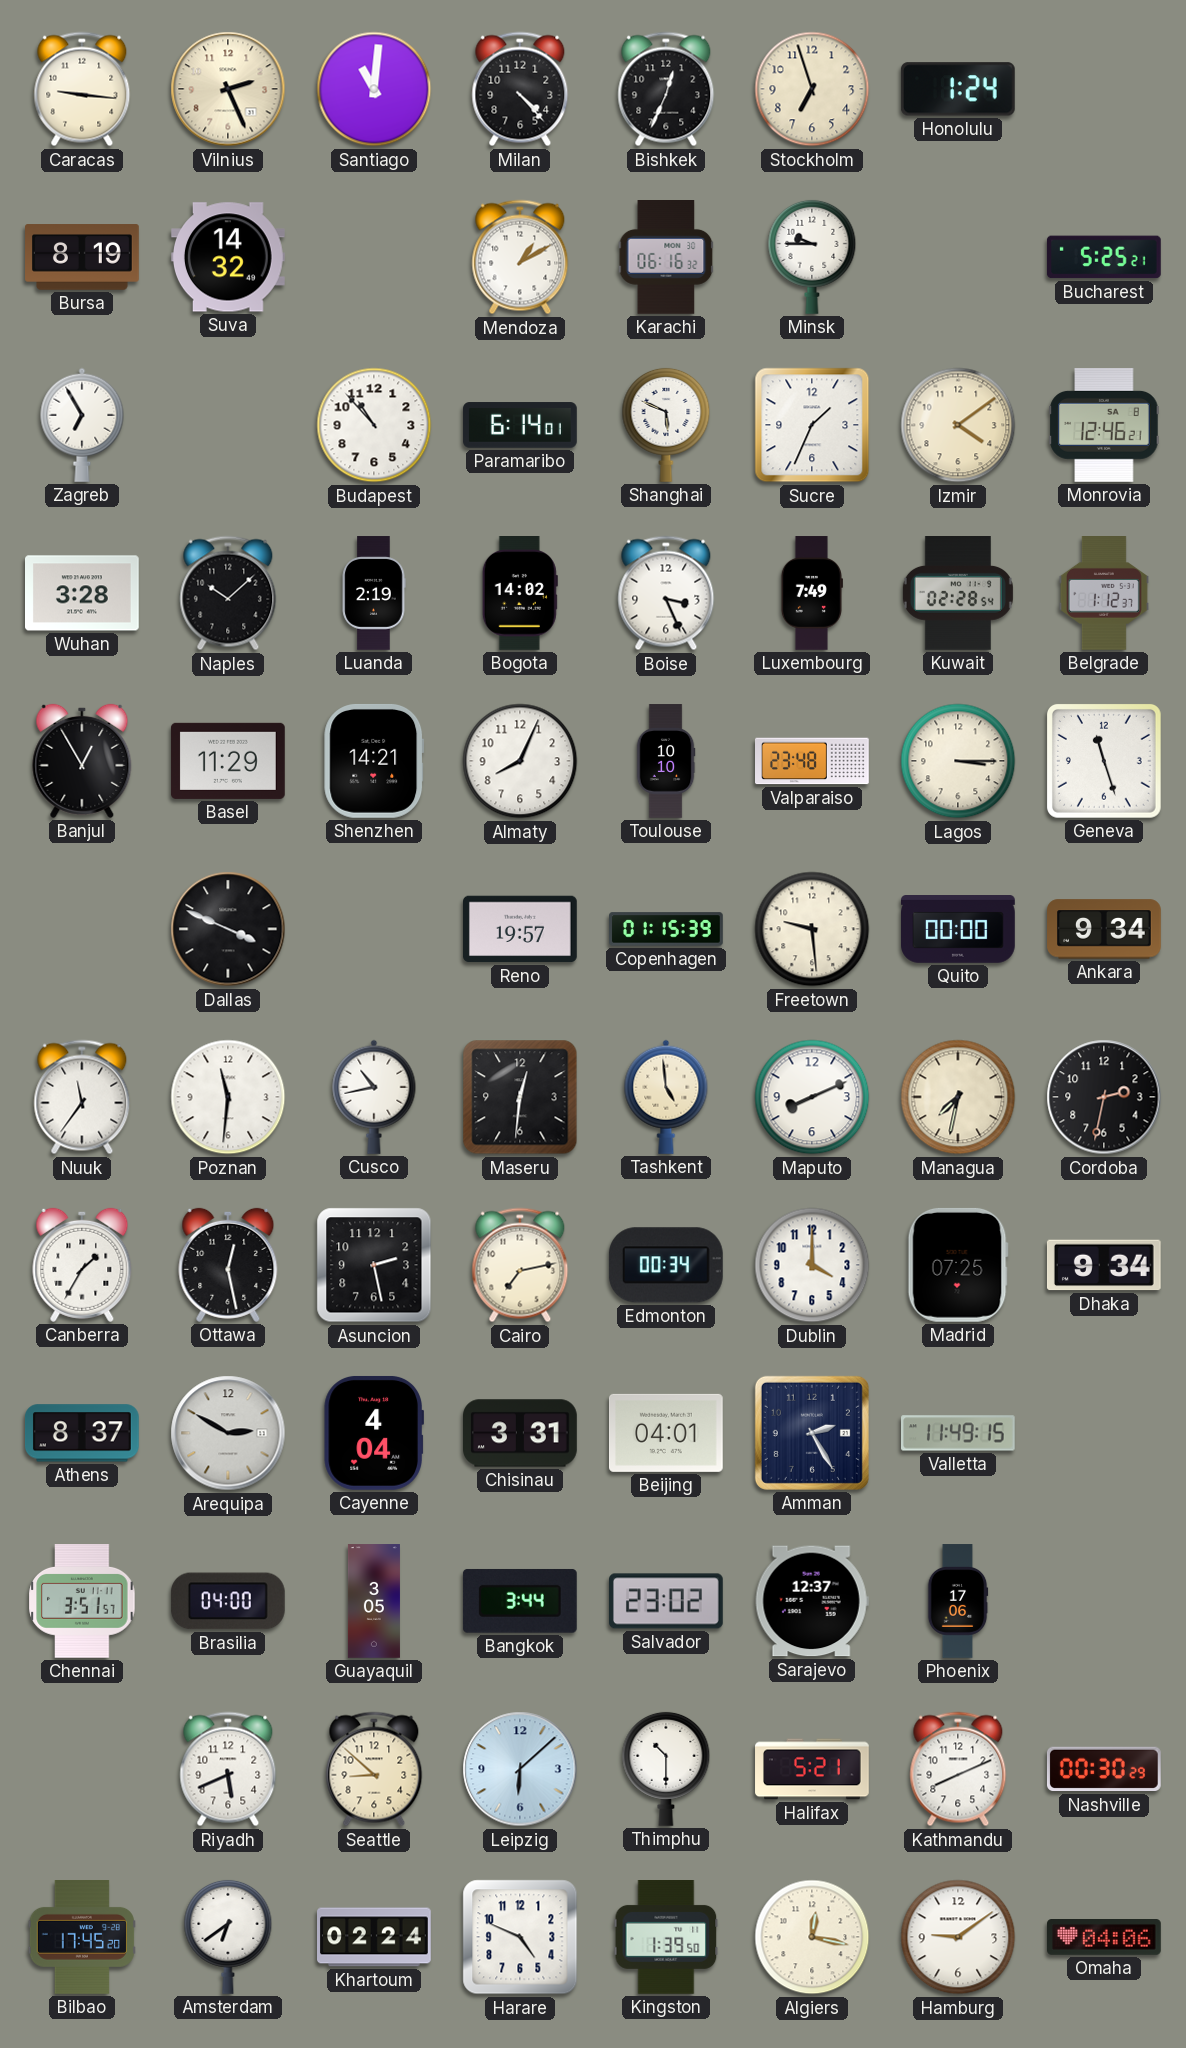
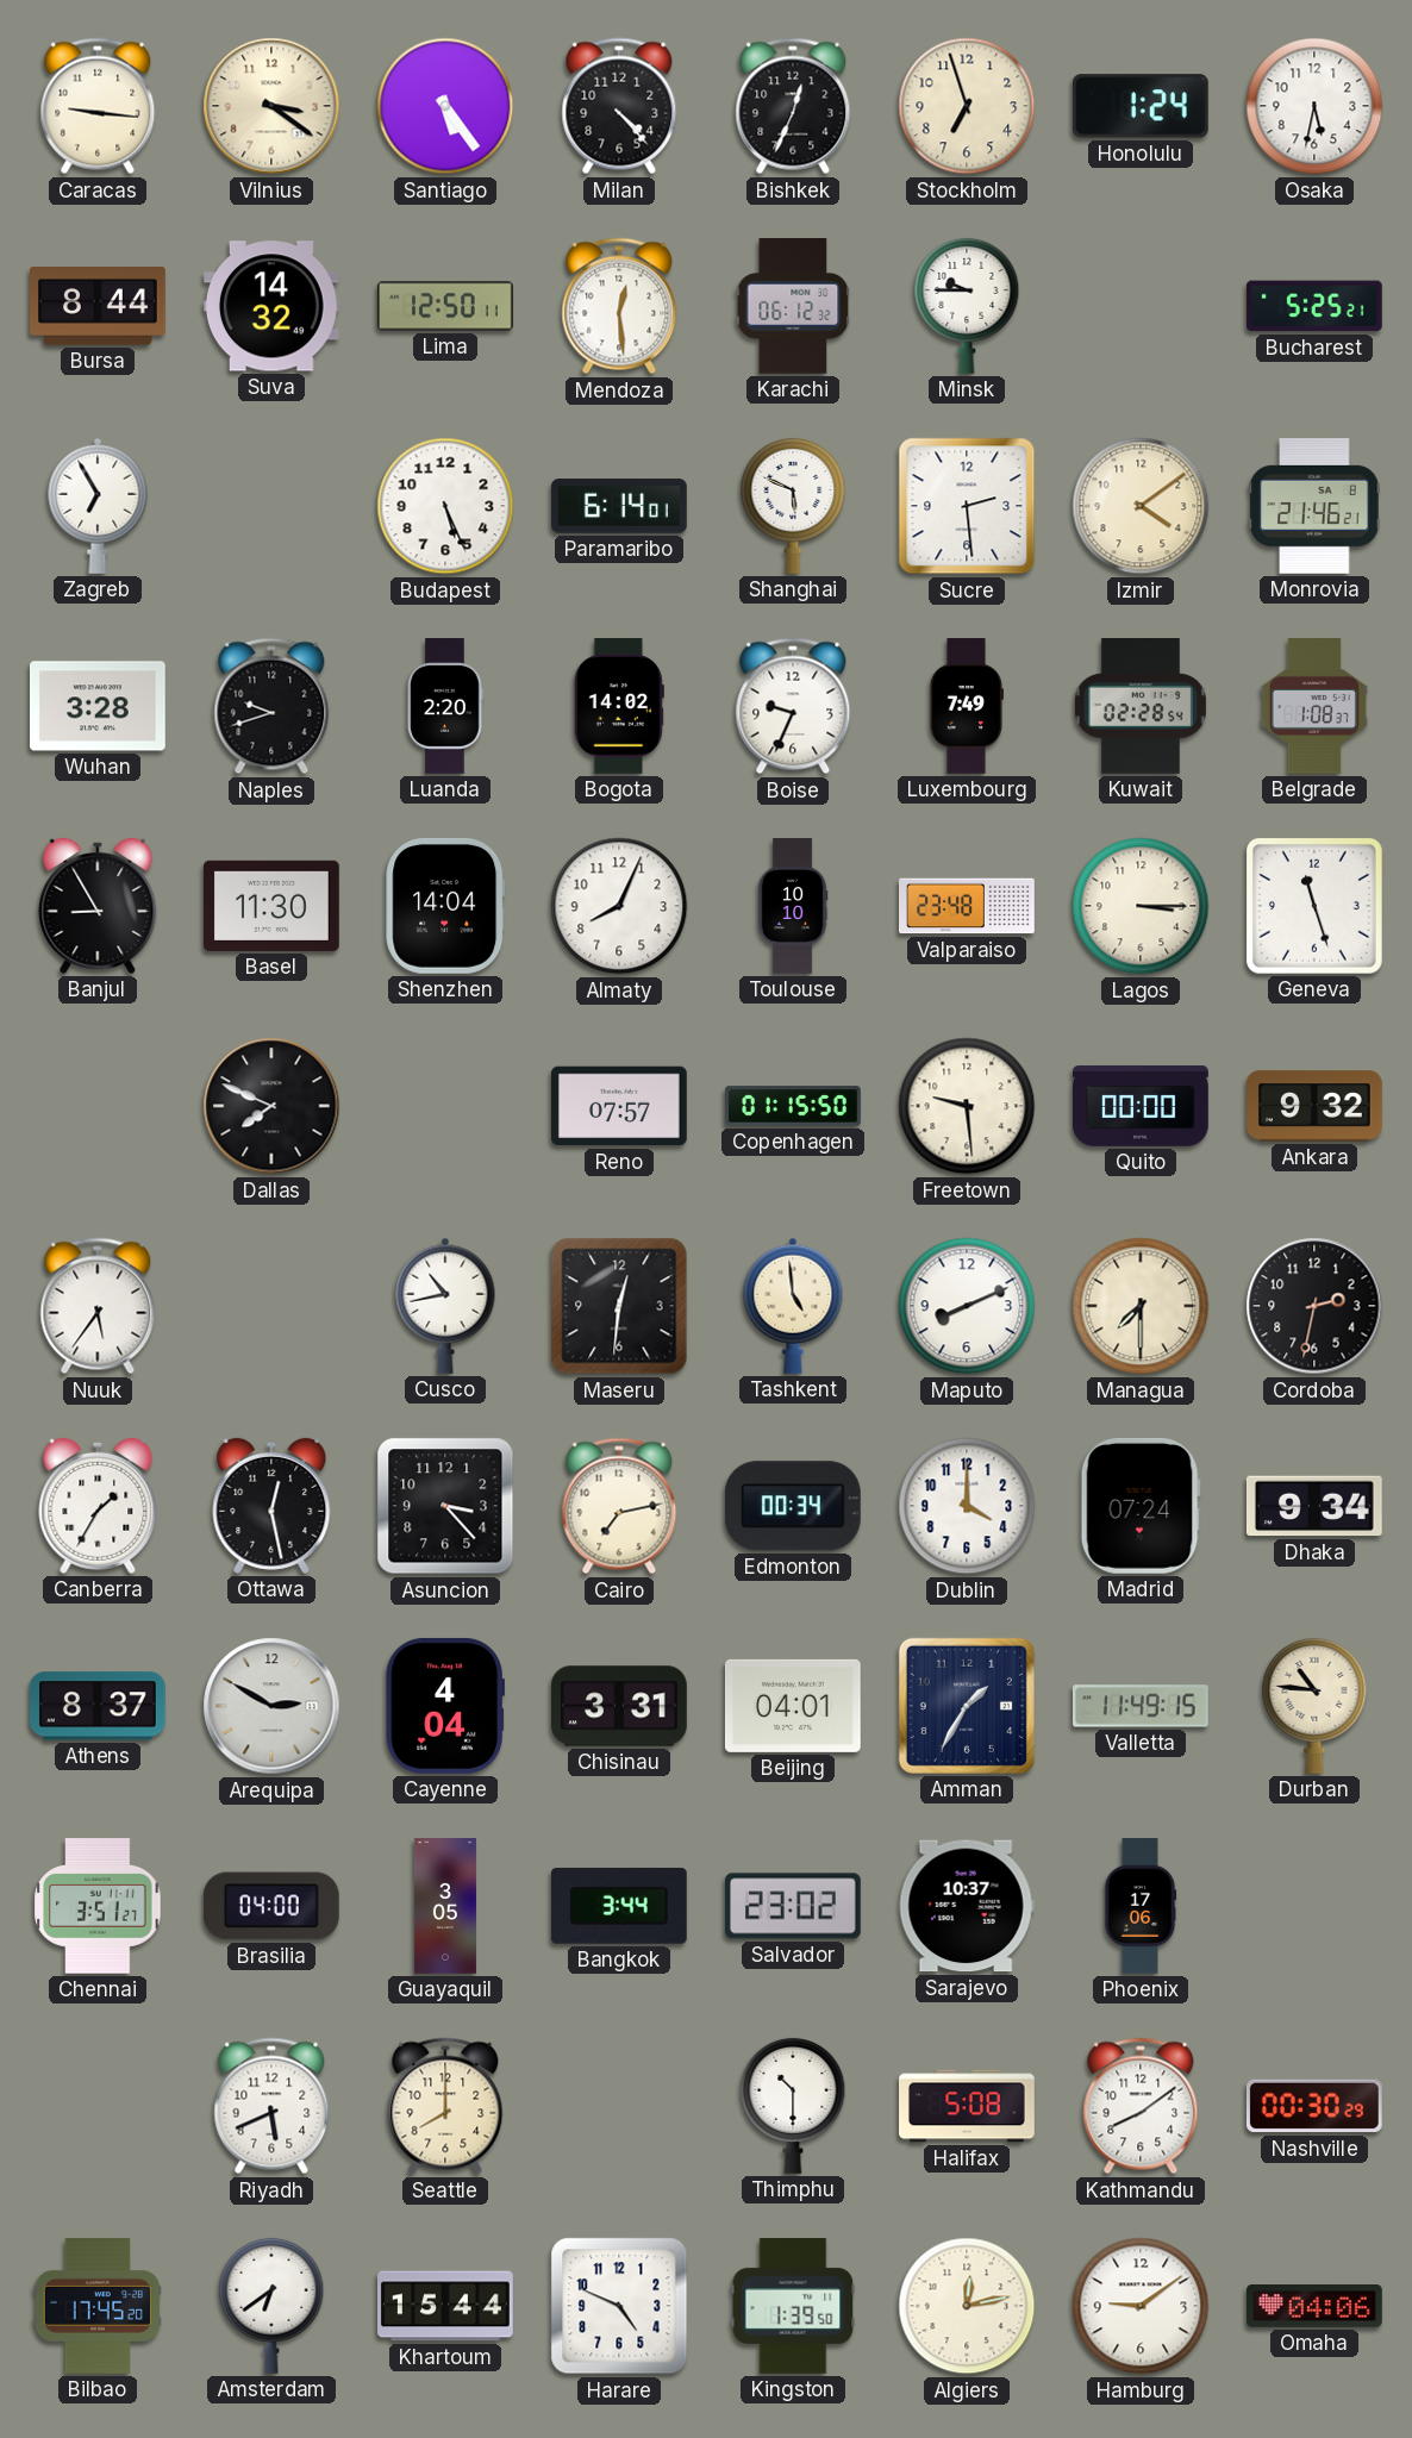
Vilnius: 2:26 -> 3:21
Santiago: 11:01 -> 5:24
Osaka: none -> 5:32
Bursa: 8:19 -> 8:44
Lima: none -> 12:50
Mendoza: 1:10 -> 12:29
Karachi: 06:16 -> 06:12
Budapest: 10:53 -> 5:26
Sucre: 1:34 -> 2:29
Monrovia: 12:46 -> 21:46
Naples: 10:08 -> 9:42
Luanda: 2:19 -> 2:20
Boise: 3:26 -> 9:34
Belgrade: 1:12 -> 1:08
Banjul: 12:55 -> 8:55
Basel: 11:29 -> 11:30
Shenzhen: 14:21 -> 14:04
Dallas: 3:49 -> 7:49
Reno: 19:57 -> 07:57
Copenhagen: 01:15:39 -> 01:15:50
Ankara: 9:34 -> 9:32
Nuuk: 11:36 -> 5:36
Poznan: 11:31 -> none
Managua: 7:32 -> 7:30
Asuncion: 2:28 -> 3:23
Madrid: 07:25 -> 07:24
Amman: 2:25 -> 1:35
Durban: none -> 10:46
Chennai: 3:51:57 -> 3:51:27
Sarajevo: 12:37 -> 10:37
Seattle: 8:52 -> 8:00
Leipzig: 6:08 -> none
Halifax: 5:21 -> 5:08
Kathmandu: 8:11 -> 8:09
Khartoum: 02:24 -> 15:44
Algiers: 12:17 -> 12:13
